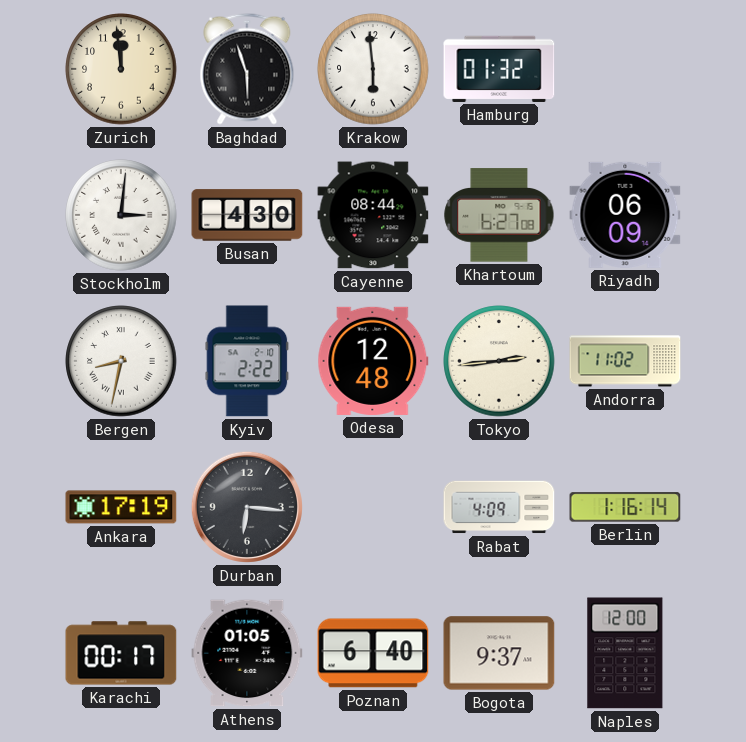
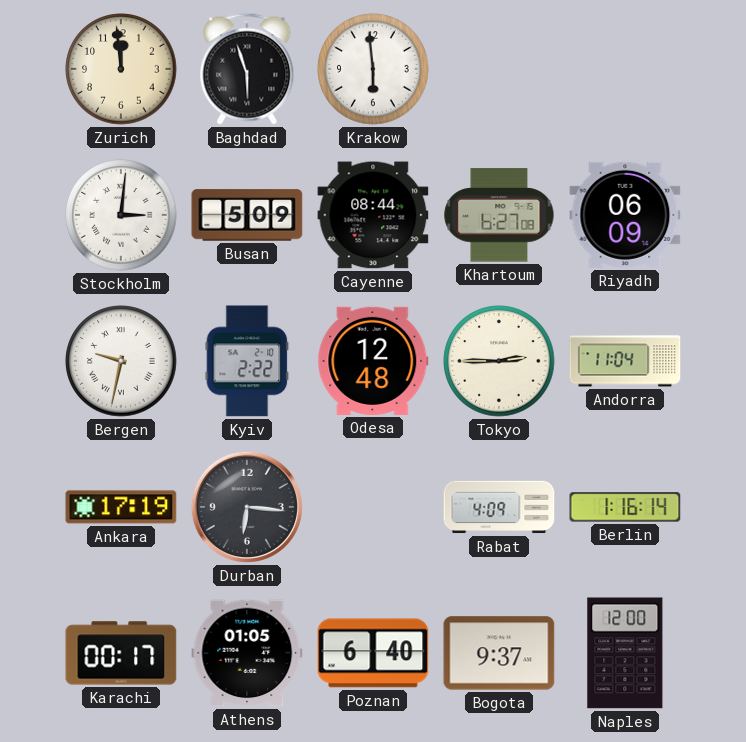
Hamburg: 01:32 -> none
Busan: 4:30 -> 5:09
Bergen: 8:32 -> 9:32
Tokyo: 2:44 -> 2:45
Andorra: 11:02 -> 11:04
